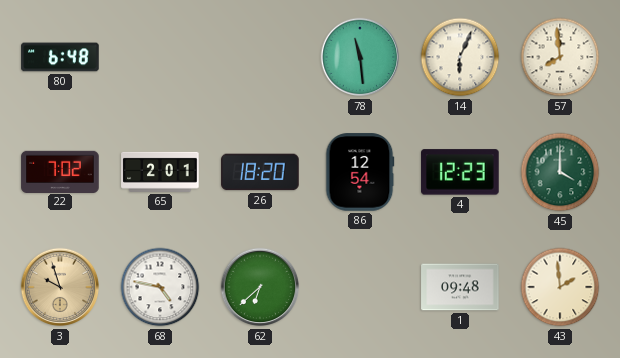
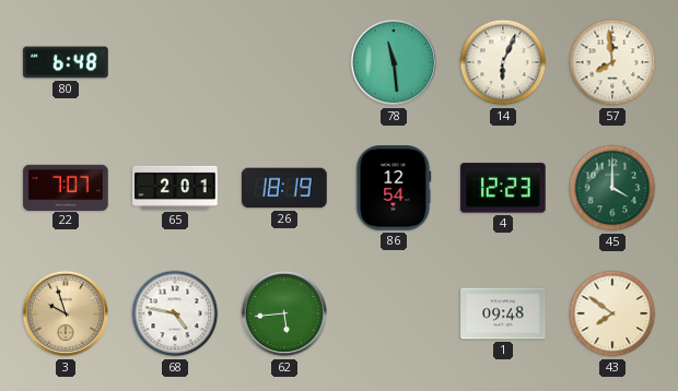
22: 7:02 -> 7:07
26: 18:20 -> 18:19
62: 6:38 -> 5:44
43: 1:59 -> 7:51
